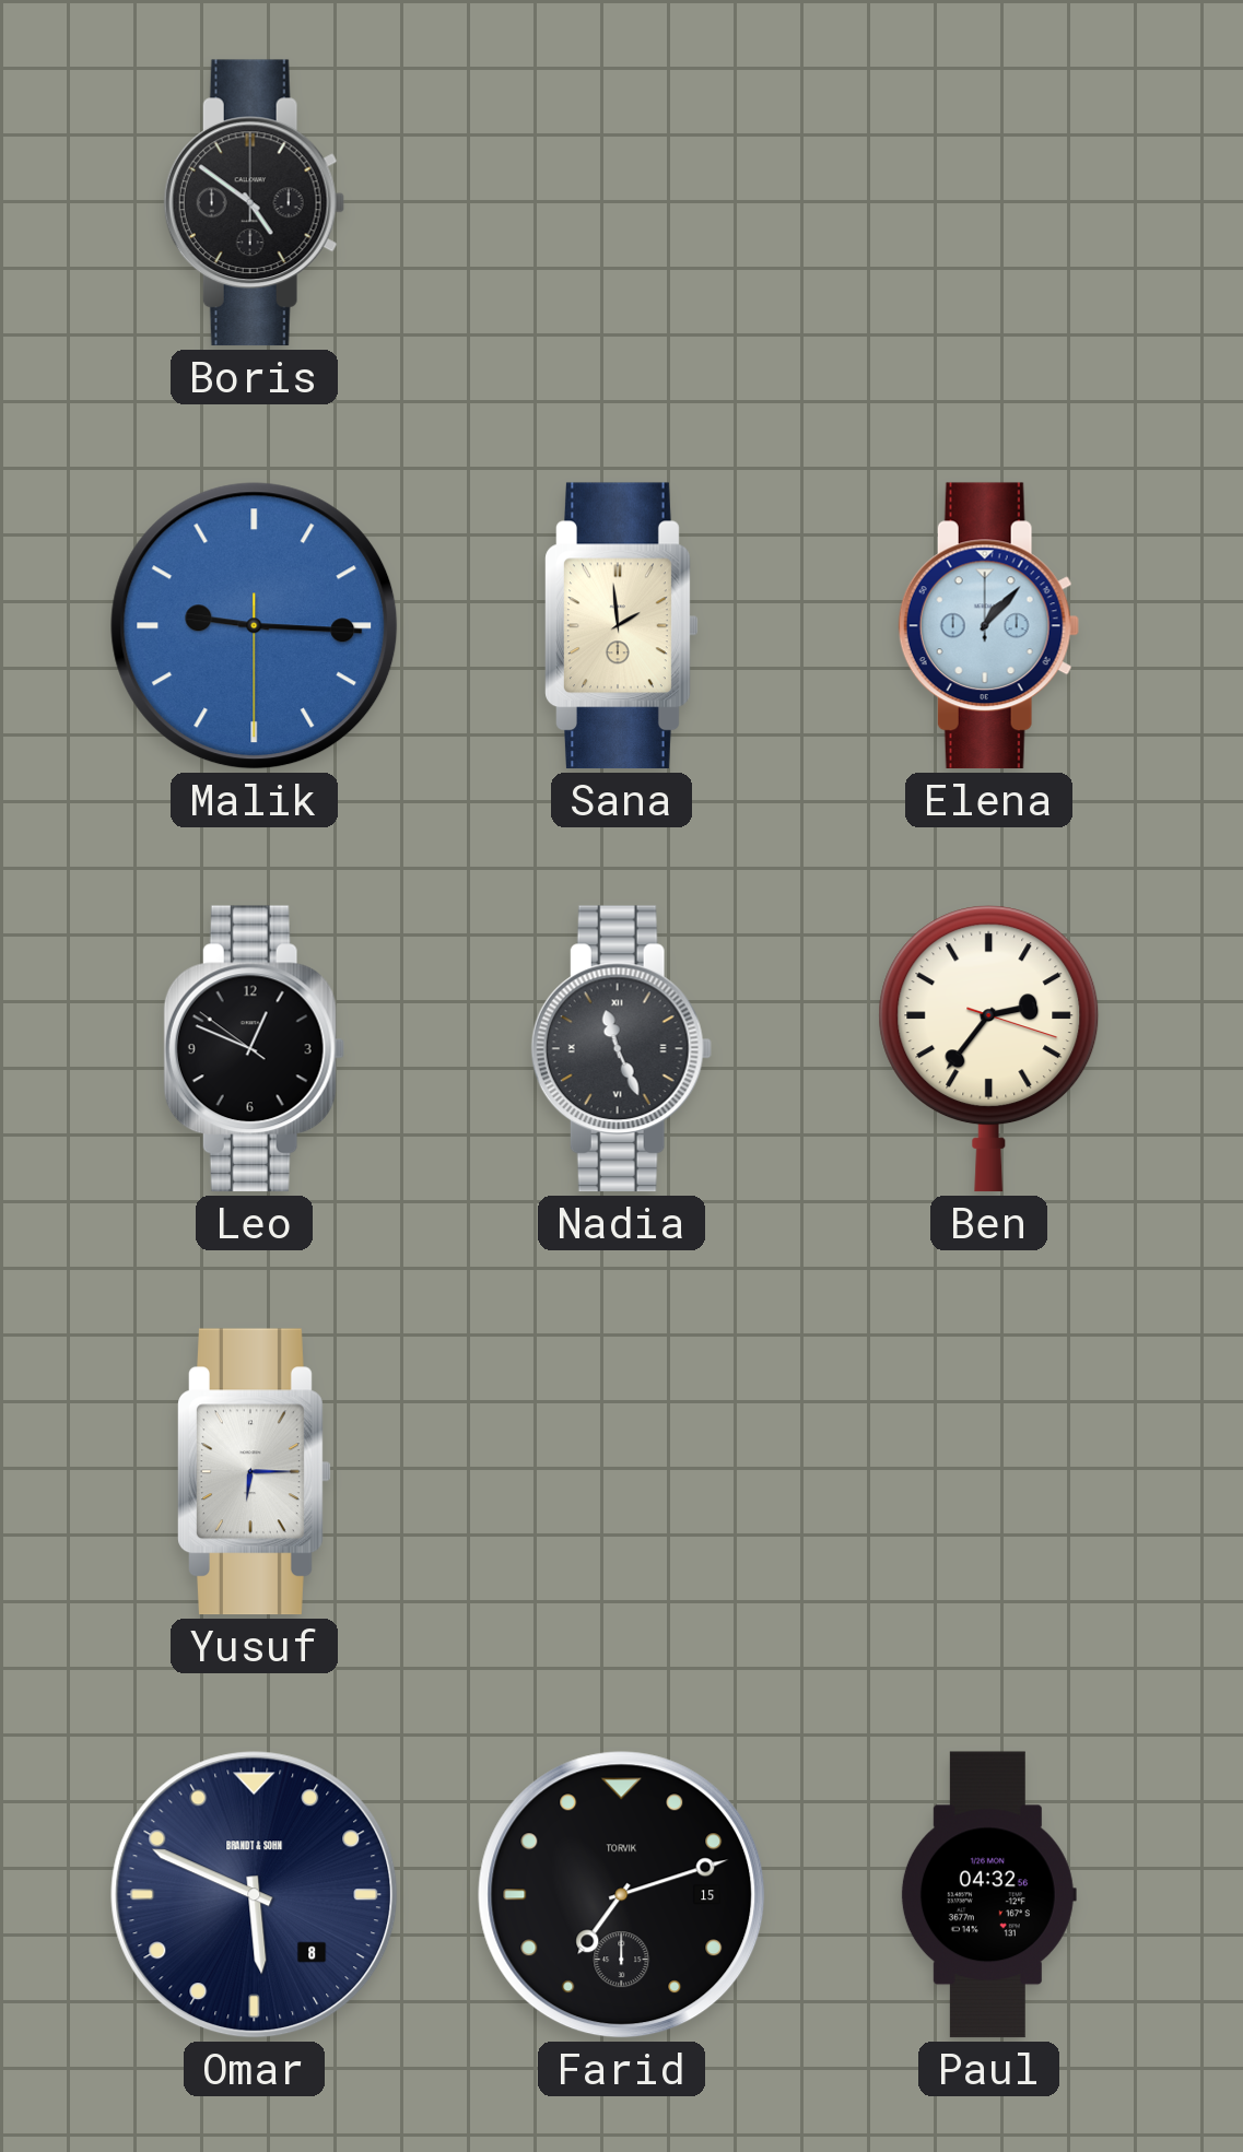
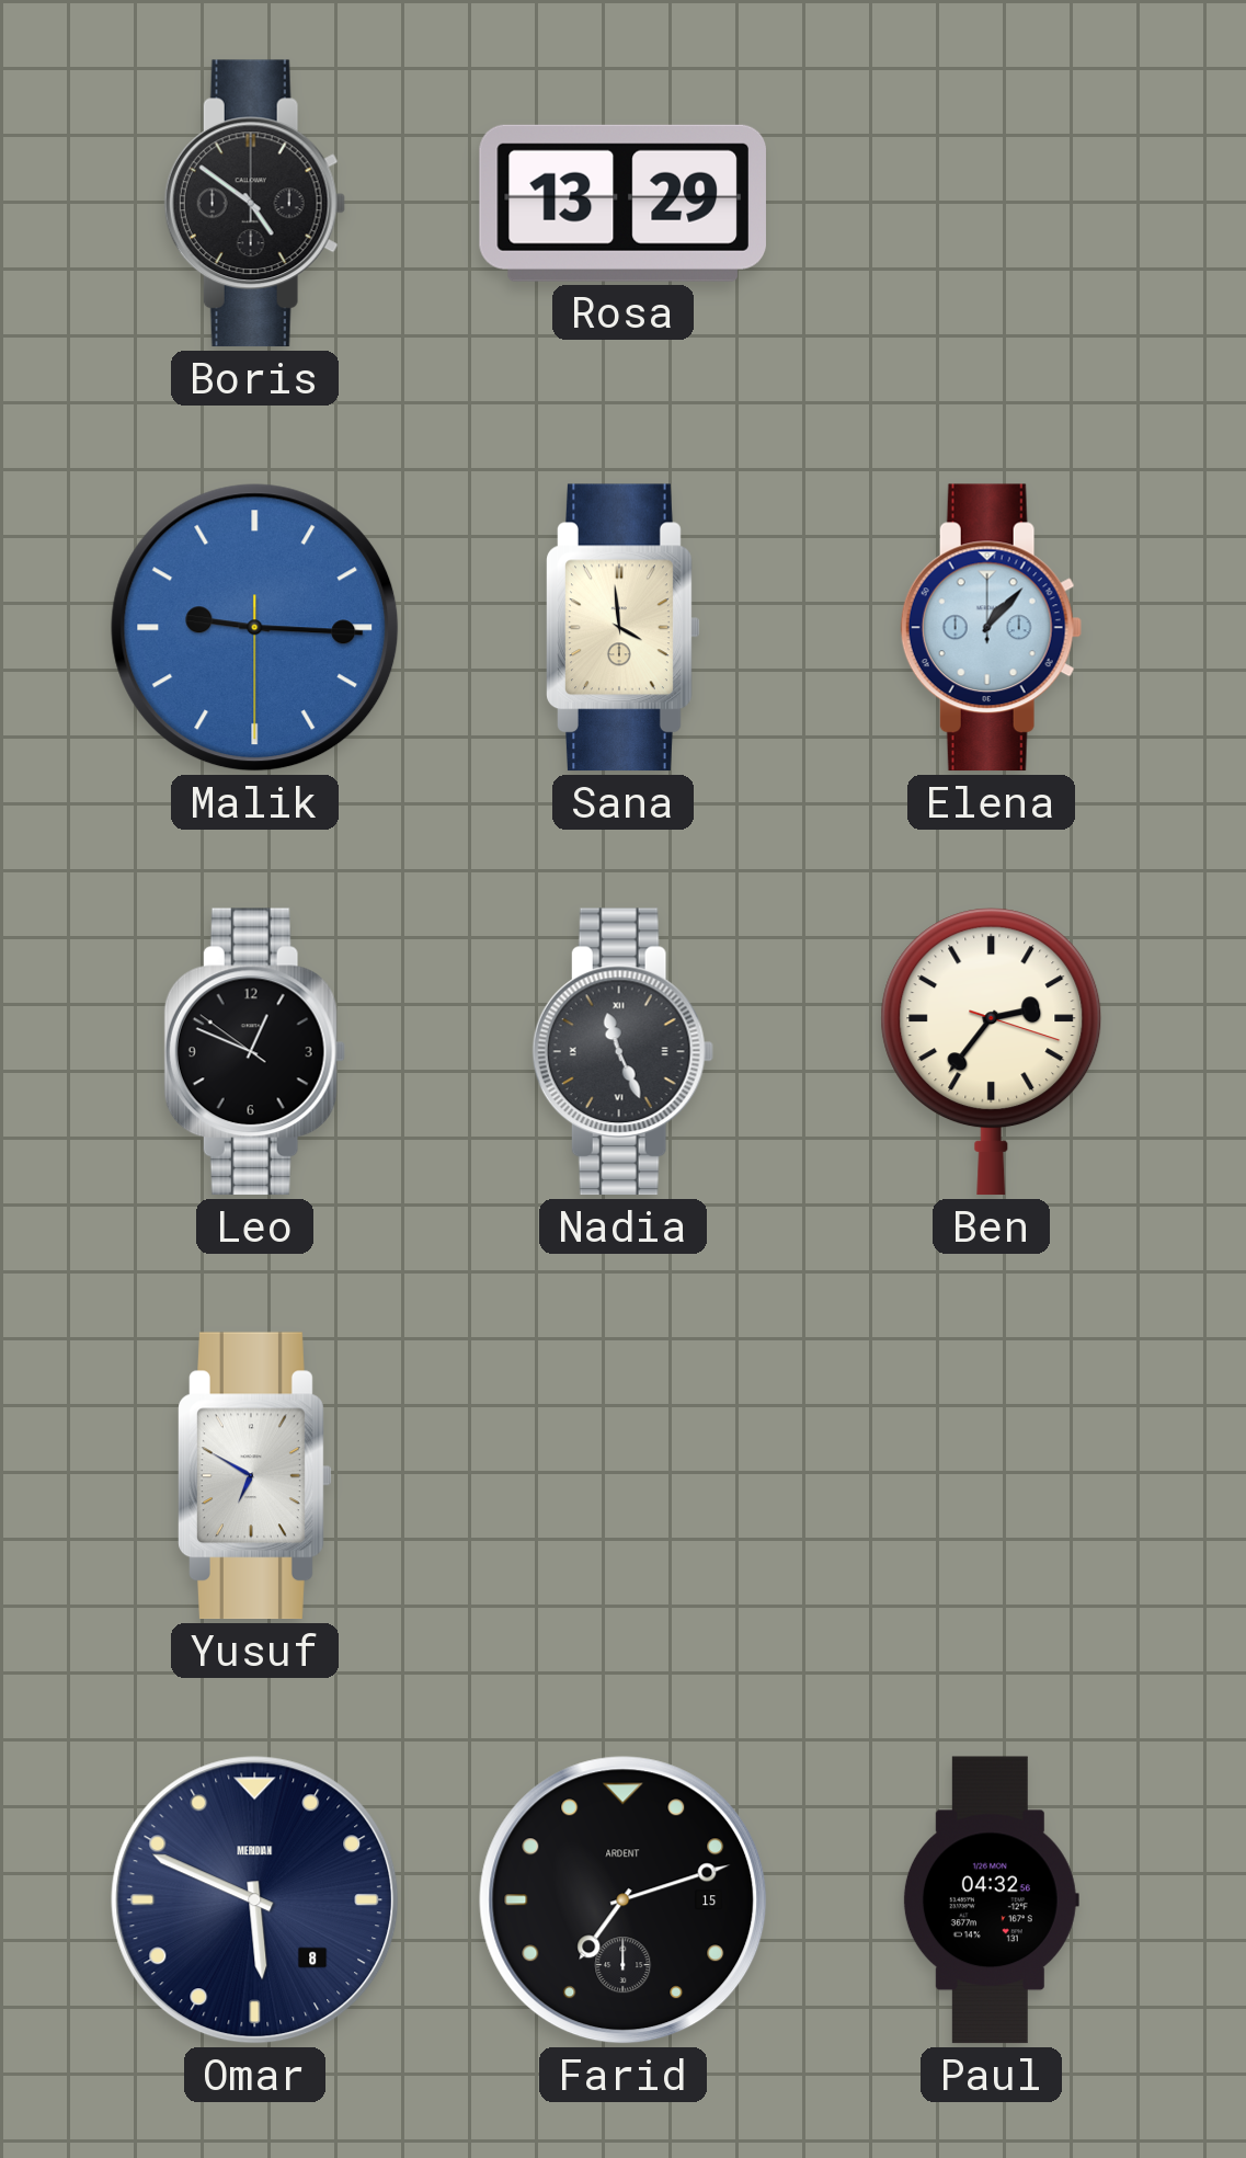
Rosa: none -> 13:29
Sana: 1:59 -> 3:59
Yusuf: 6:15 -> 6:50
Omar brand: BRANDT & SOHN -> MERIDIAN
Farid brand: TORVIK -> ARDENT
